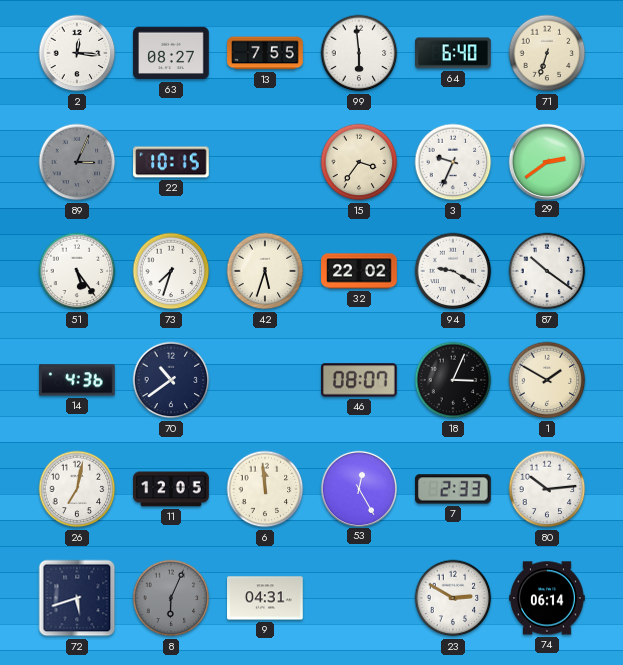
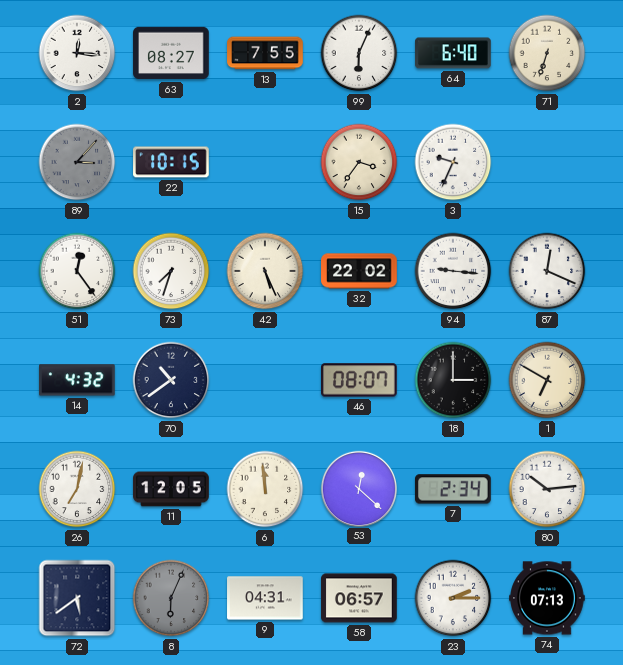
99: 5:59 -> 6:04
89: 3:04 -> 3:07
29: 2:39 -> none
51: 5:24 -> 12:24
42: 5:33 -> 5:26
94: 9:20 -> 9:16
87: 10:21 -> 12:19
14: 4:36 -> 4:32
18: 3:04 -> 3:00
1: 1:50 -> 6:50
53: 12:25 -> 12:22
7: 2:33 -> 2:34
72: 5:42 -> 5:39
58: none -> 06:57
23: 2:50 -> 2:15
74: 06:14 -> 07:13
